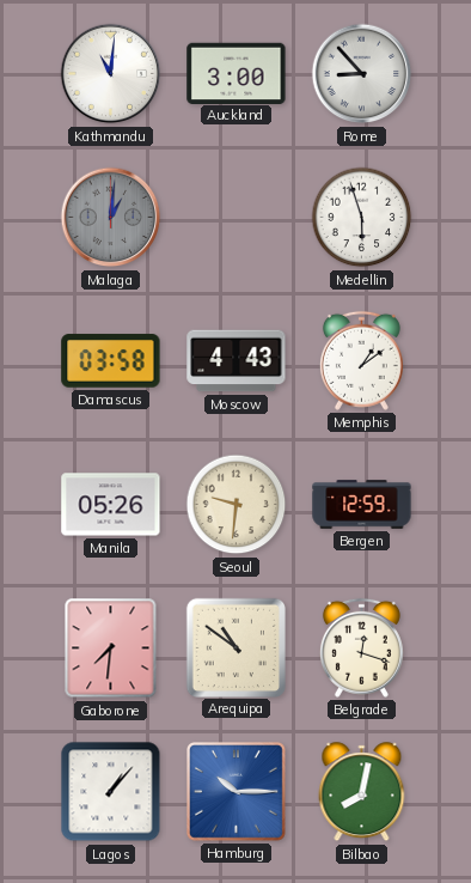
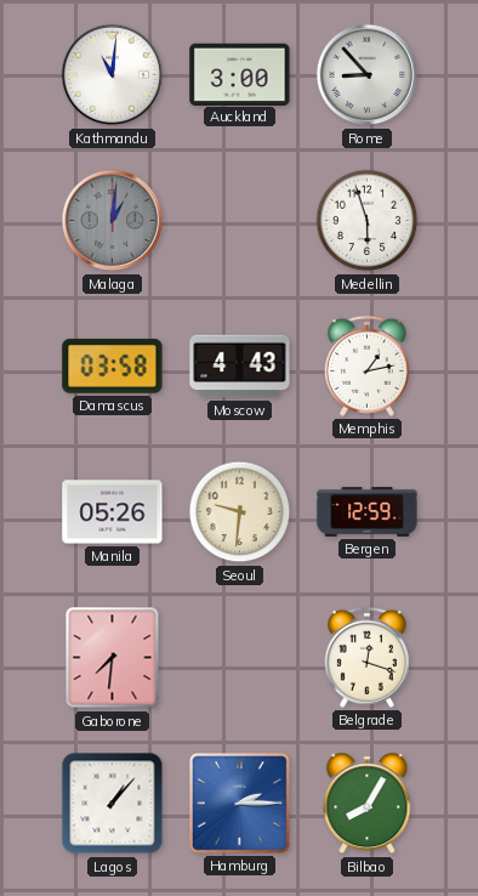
Memphis: 1:09 -> 1:13
Arequipa: 10:51 -> none
Hamburg: 10:15 -> 2:15
Bilbao: 8:02 -> 8:05
